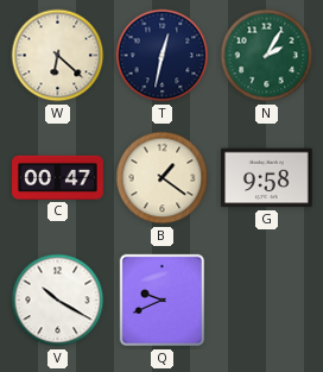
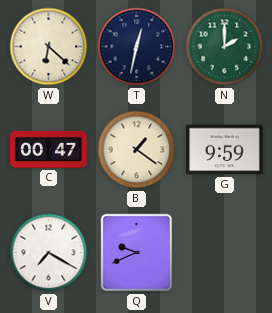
N: 2:05 -> 2:00
G: 9:58 -> 9:59
V: 10:20 -> 7:20
